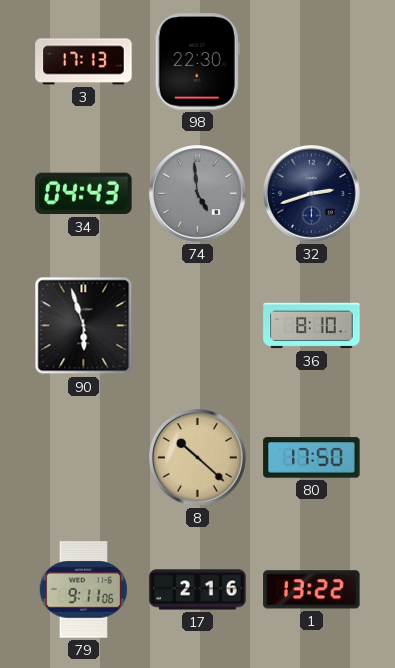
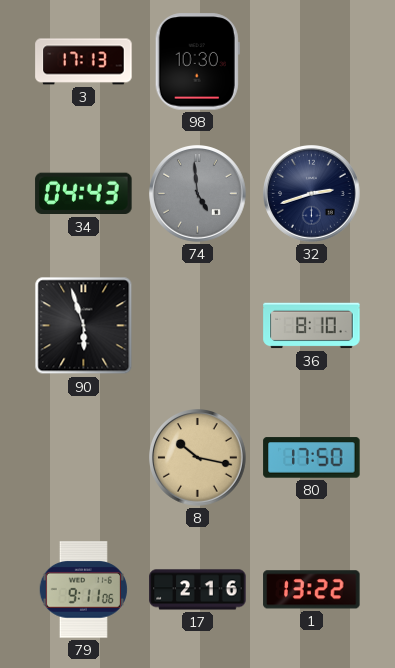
98: 22:30 -> 10:30
8: 10:22 -> 10:17
